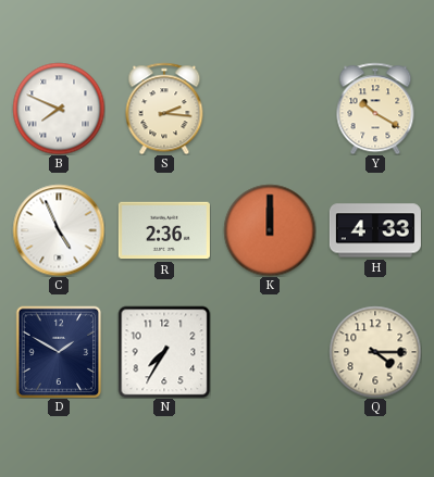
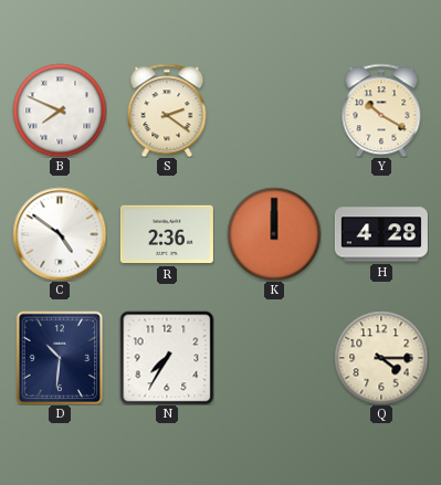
S: 2:16 -> 2:21
C: 4:56 -> 4:51
H: 4:33 -> 4:28
D: 1:50 -> 10:31
